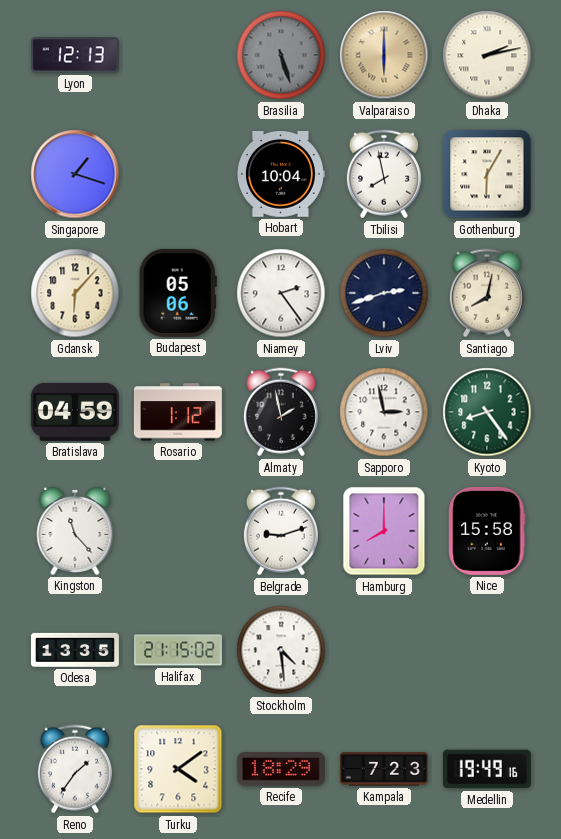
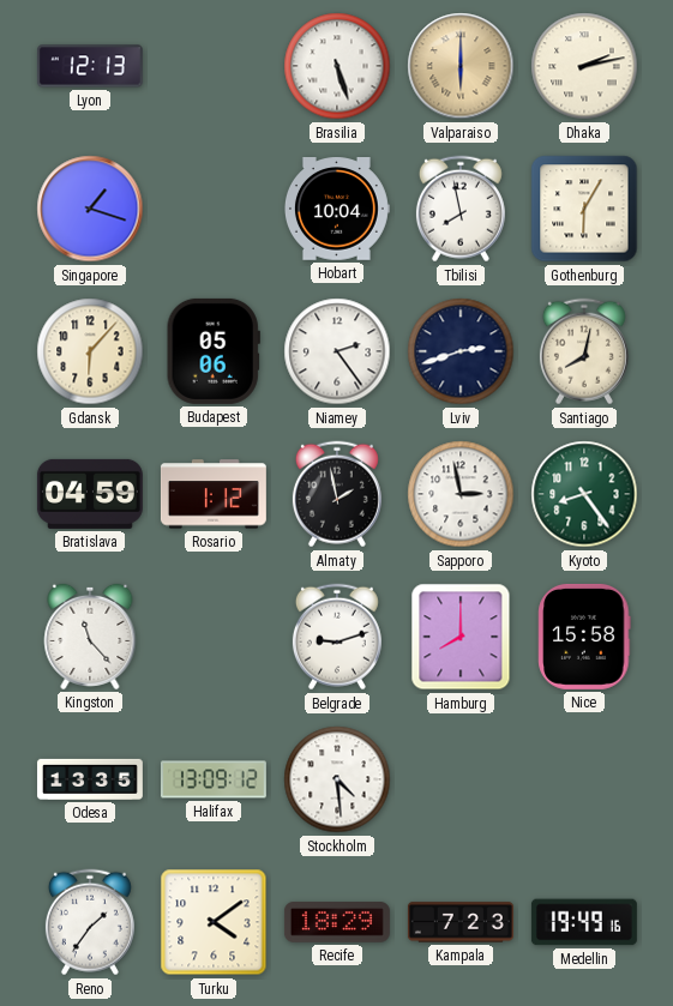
Brasilia dial: grey -> white
Halifax: 21:15 -> 13:09
